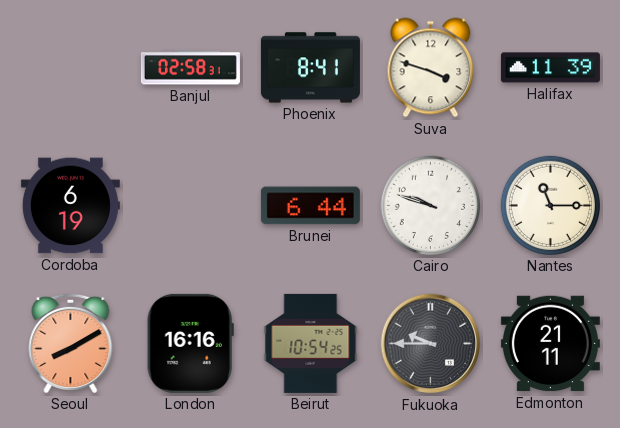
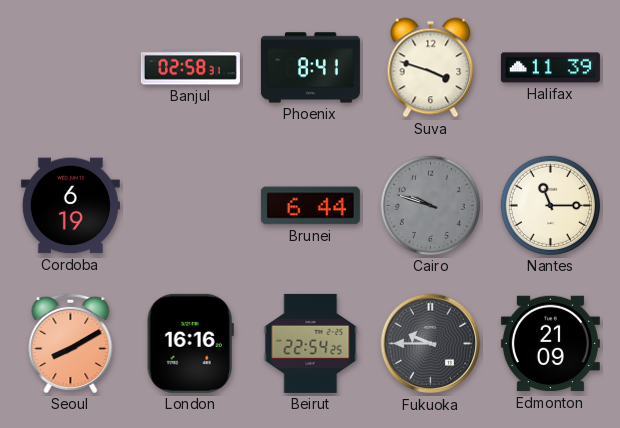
Cairo dial: white -> grey
Beirut: 10:54 -> 22:54
Edmonton: 21:11 -> 21:09
